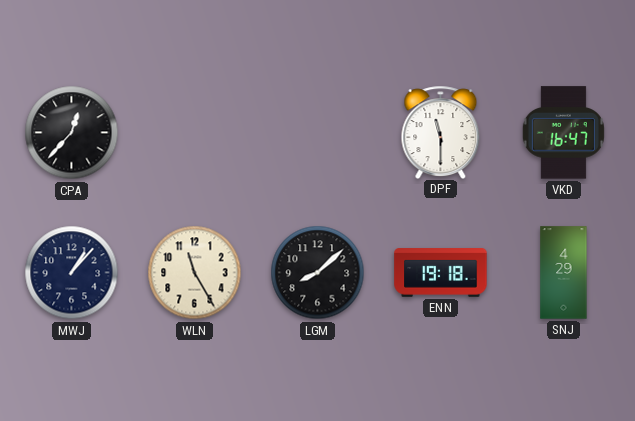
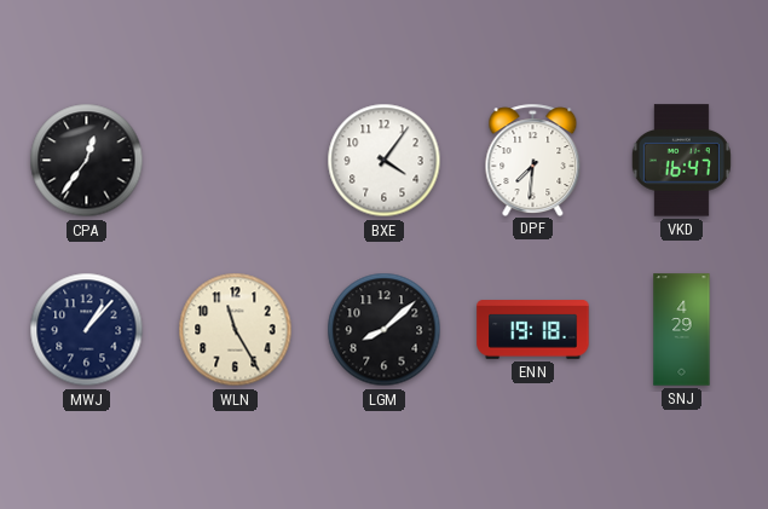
CPA: 12:37 -> 12:36
BXE: none -> 4:06
DPF: 11:30 -> 7:31
